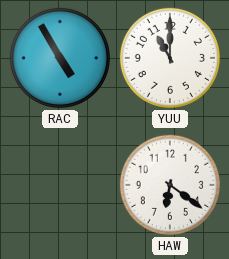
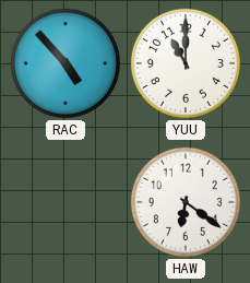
RAC: 4:55 -> 4:53
